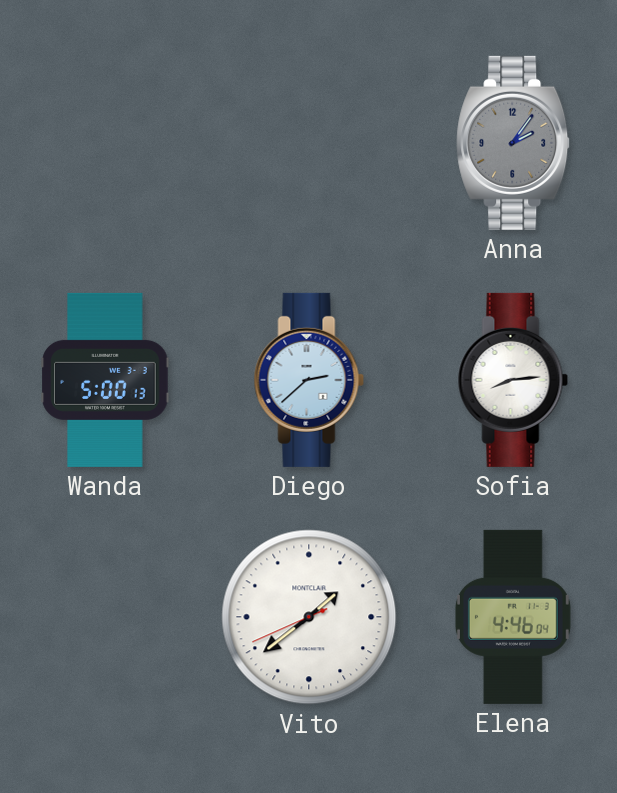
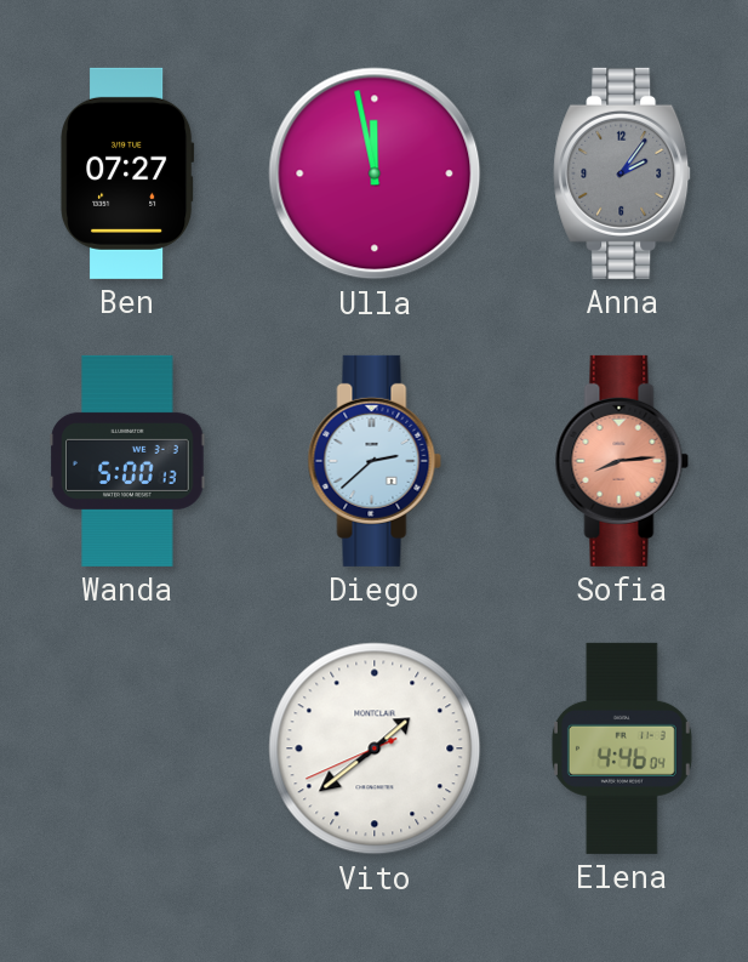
Ben: none -> 07:27
Ulla: none -> 11:58
Sofia dial: white -> salmon
